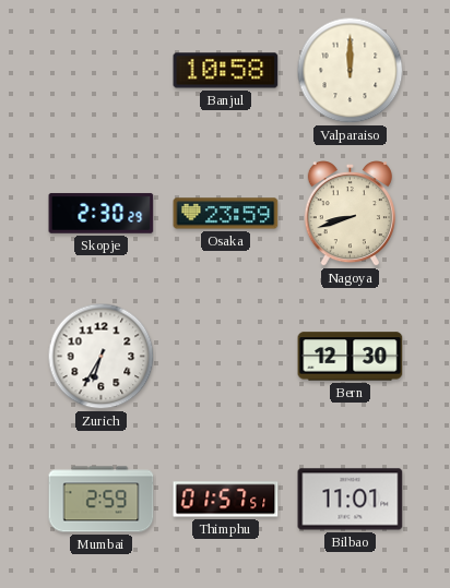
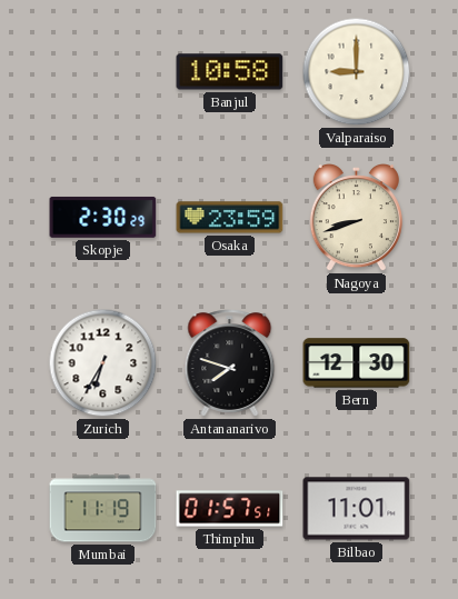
Valparaiso: 12:00 -> 9:00
Antananarivo: none -> 7:48
Mumbai: 2:59 -> 11:19
